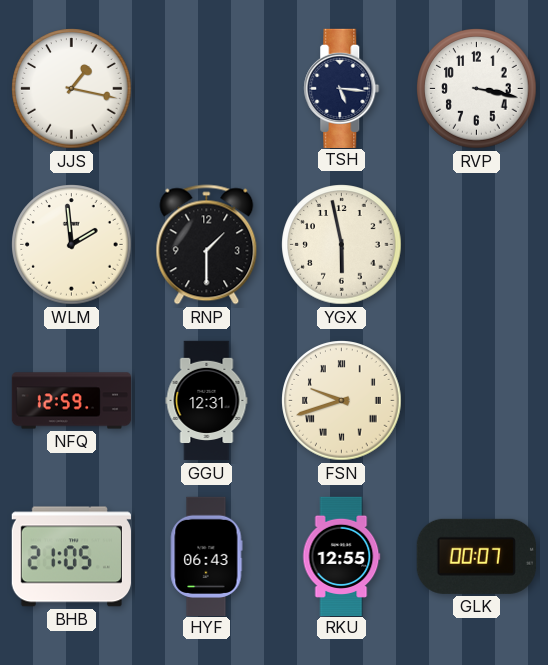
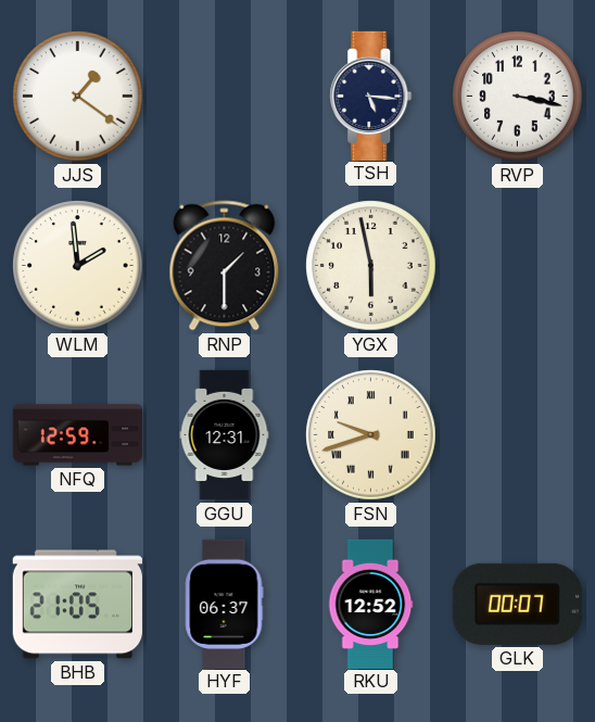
JJS: 1:17 -> 1:21
HYF: 06:43 -> 06:37
RKU: 12:55 -> 12:52
